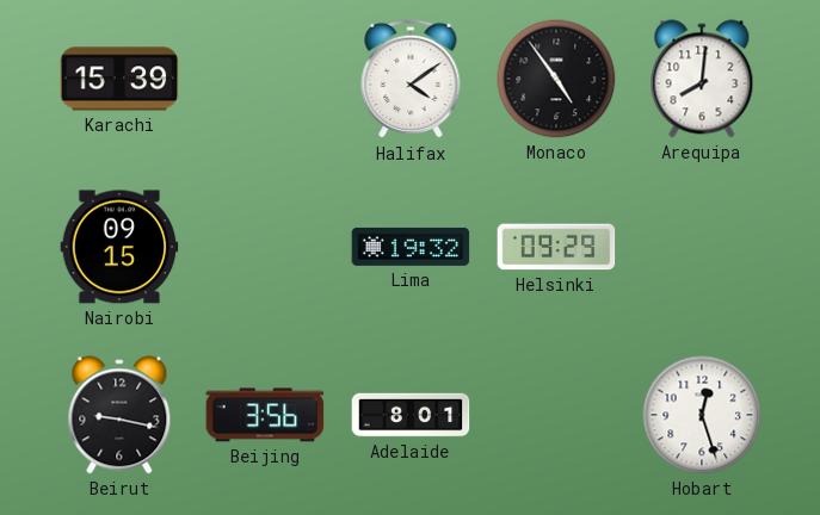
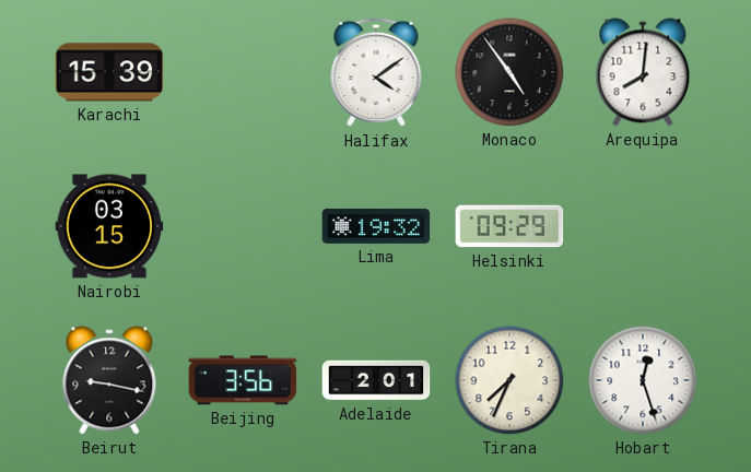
Nairobi: 09:15 -> 03:15
Adelaide: 8:01 -> 2:01
Tirana: none -> 7:34
